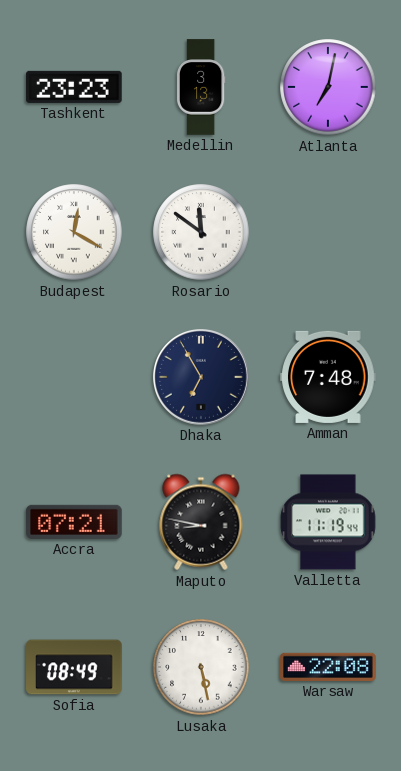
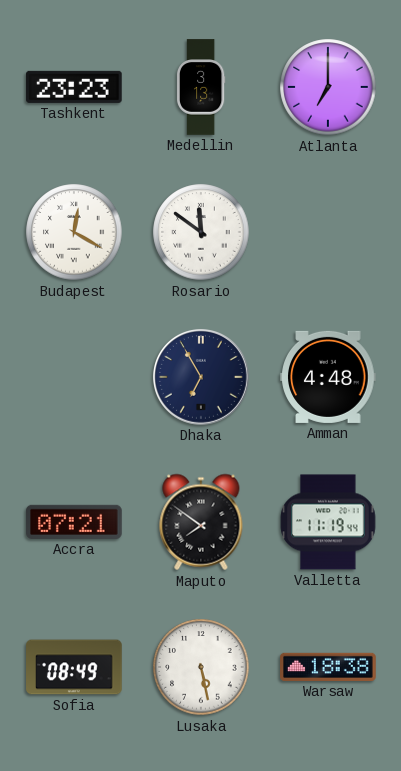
Atlanta: 7:02 -> 7:00
Amman: 7:48 -> 4:48
Maputo: 8:47 -> 7:51
Warsaw: 22:08 -> 18:38
